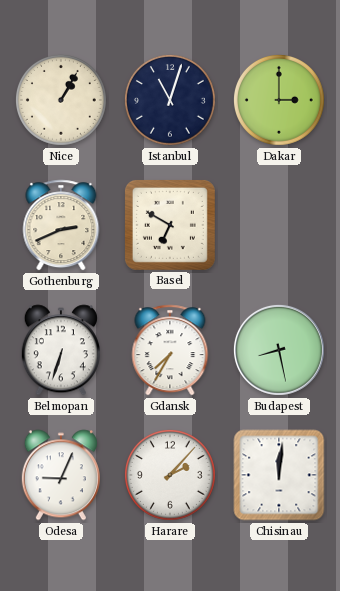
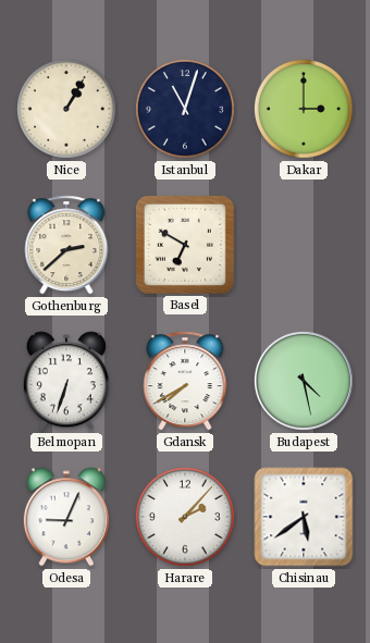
Gothenburg: 2:41 -> 2:38
Gdansk: 7:35 -> 7:40
Budapest: 8:28 -> 4:28
Chisinau: 12:01 -> 5:39
